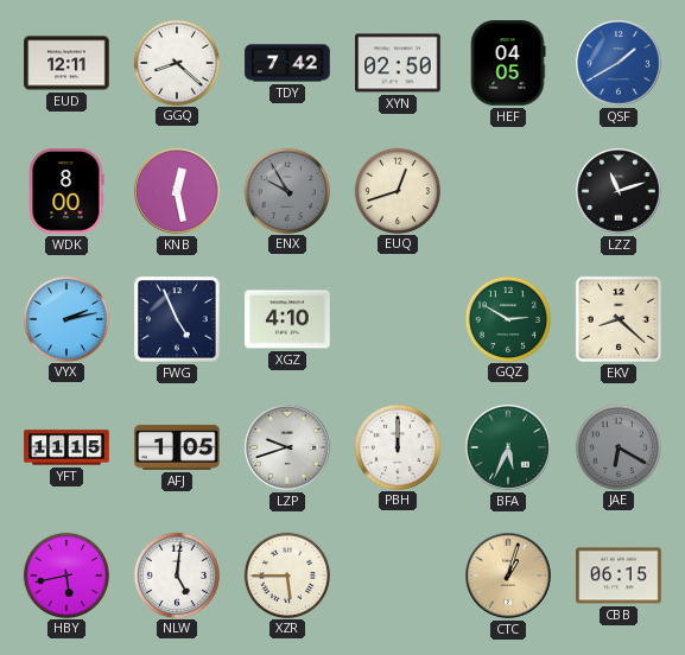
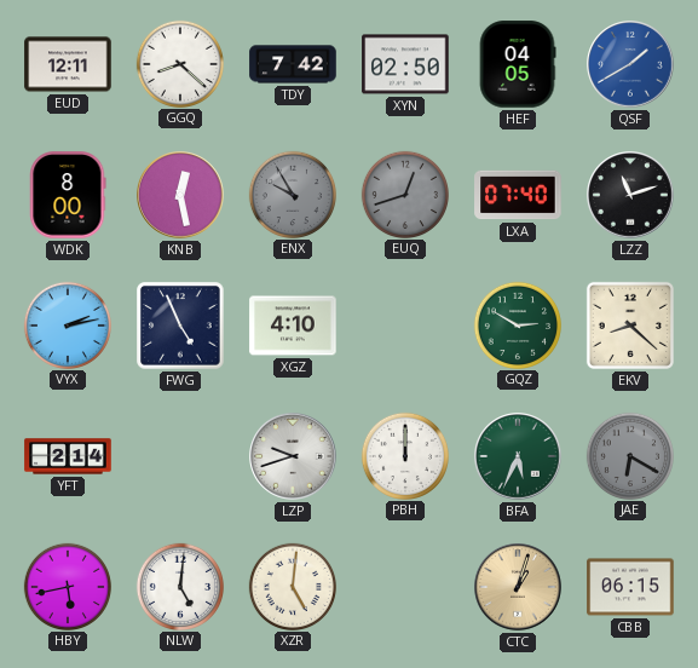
EUQ dial: cream -> grey
LXA: none -> 07:40
YFT: 11:15 -> 2:14
AFJ: 1:05 -> none
XZR: 5:45 -> 5:01
